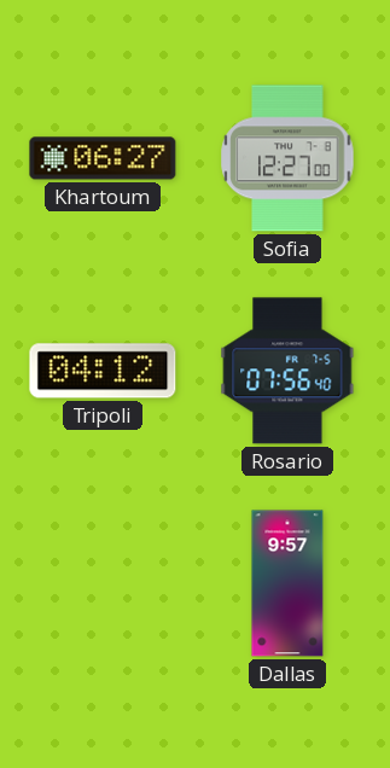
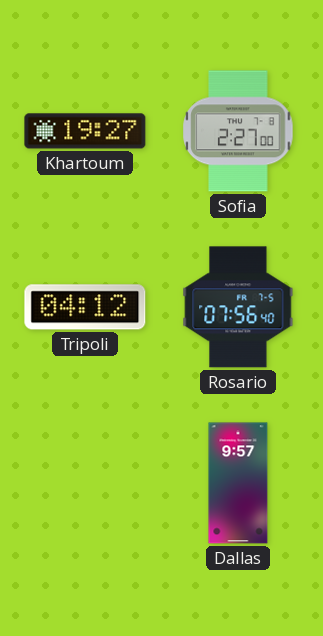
Khartoum: 06:27 -> 19:27
Sofia: 12:27 -> 2:27
